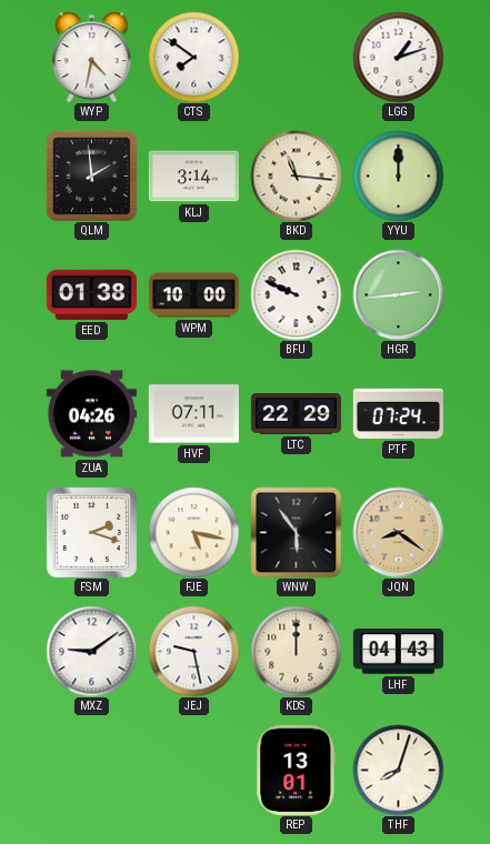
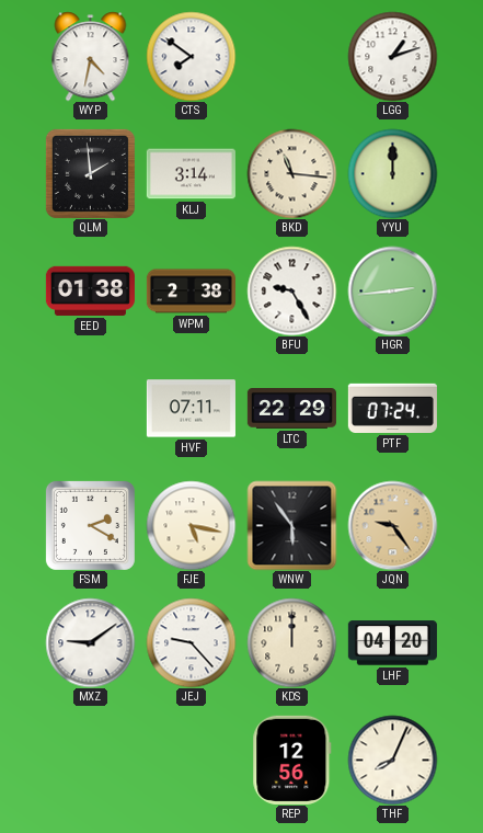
WPM: 10:00 -> 2:38
BFU: 9:49 -> 9:25
ZUA: 04:26 -> none
FSM: 2:18 -> 2:20
JQN: 8:21 -> 9:24
JEJ: 9:28 -> 9:23
LHF: 04:43 -> 04:20
REP: 13:01 -> 12:56
THF: 8:03 -> 8:04
